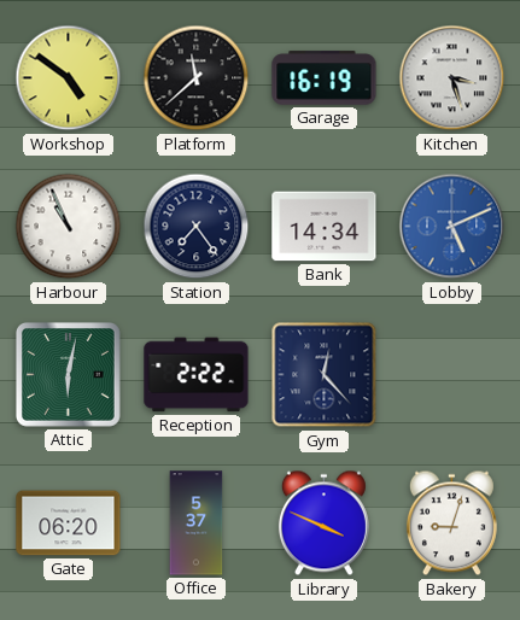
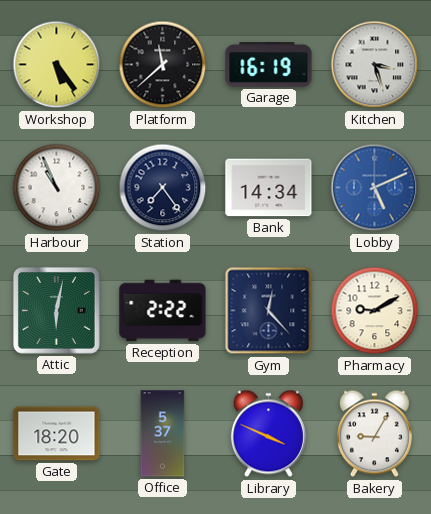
Workshop: 4:51 -> 5:24
Pharmacy: none -> 9:10
Gate: 06:20 -> 18:20
Bakery: 9:03 -> 9:05
